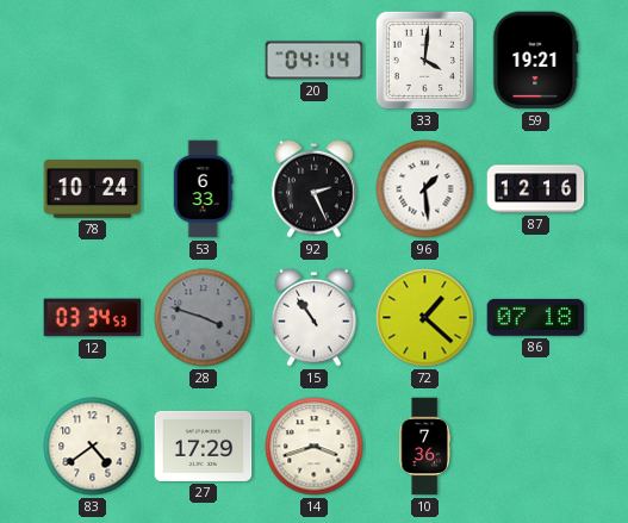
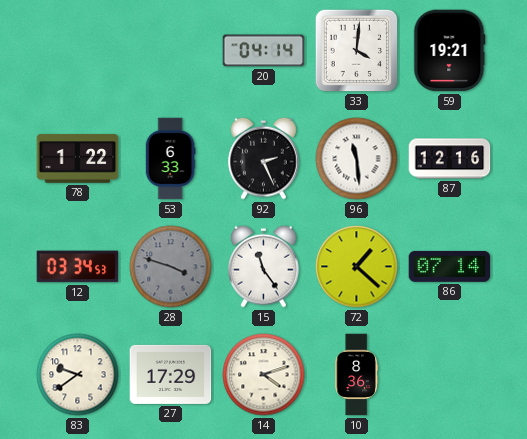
78: 10:24 -> 1:22
96: 1:29 -> 11:29
15: 10:54 -> 11:24
86: 07:18 -> 07:14
83: 4:39 -> 9:39
14: 3:42 -> 4:12
10: 7:36 -> 8:36
